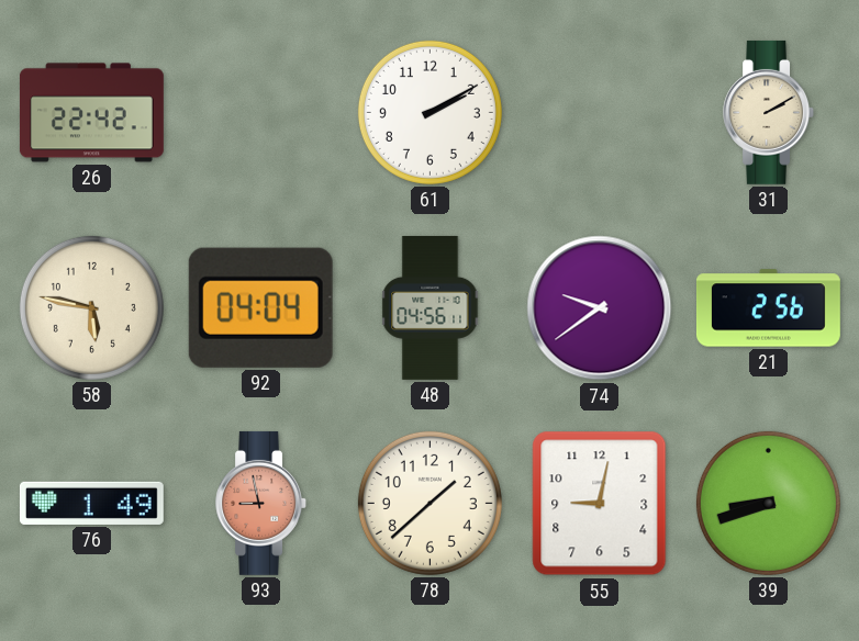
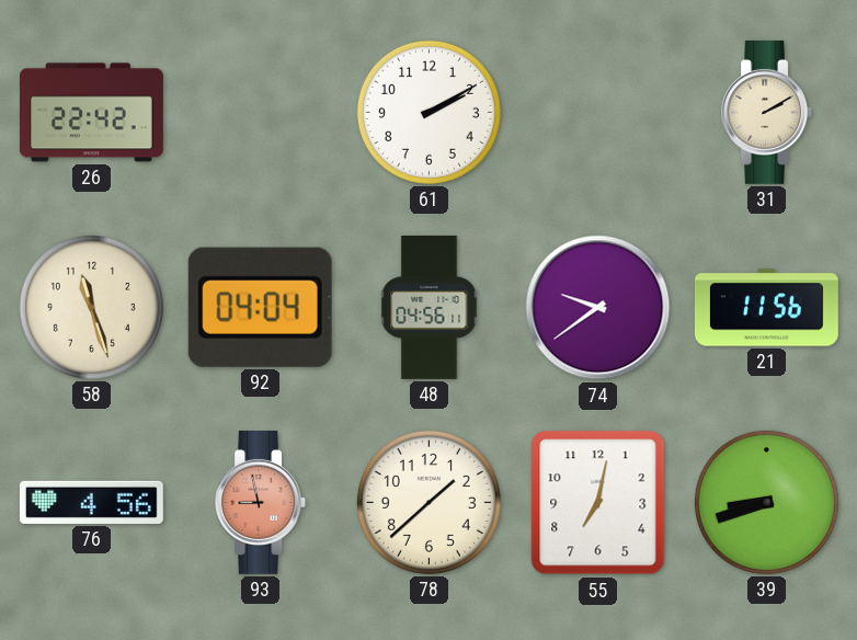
58: 5:47 -> 11:27
21: 2:56 -> 11:56
76: 1:49 -> 4:56
55: 9:02 -> 7:02
